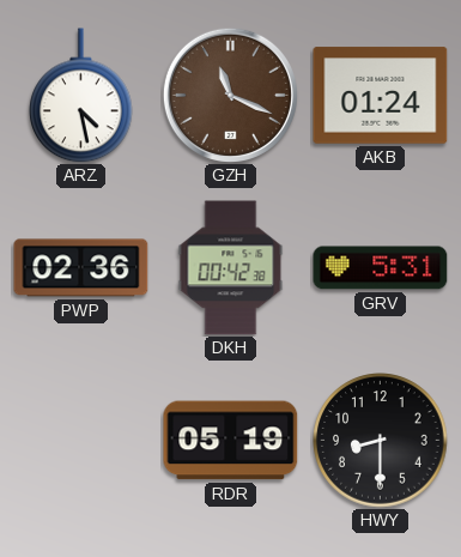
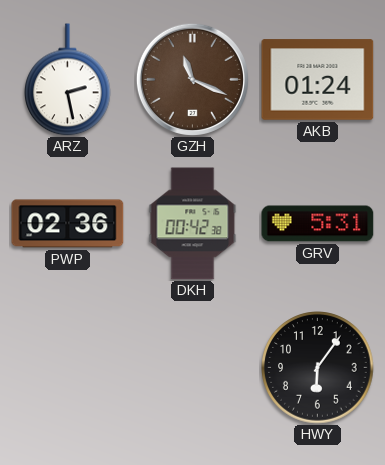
ARZ: 4:28 -> 2:28
RDR: 05:19 -> none
HWY: 8:30 -> 6:06
